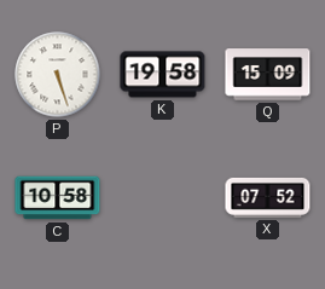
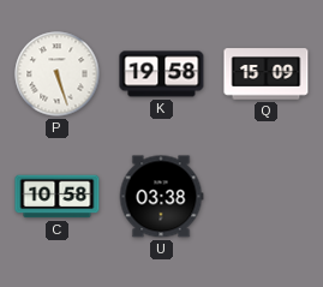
U: none -> 03:38
X: 07:52 -> none
